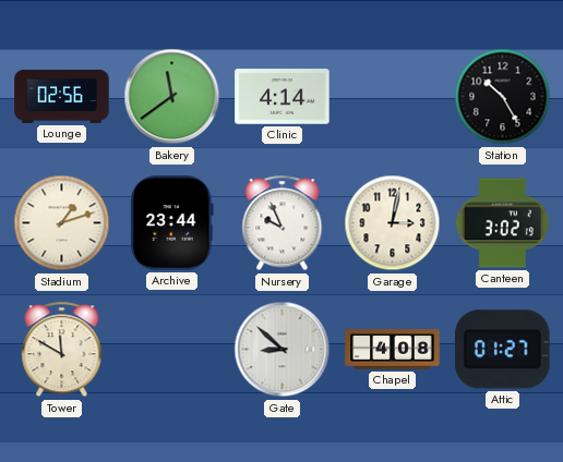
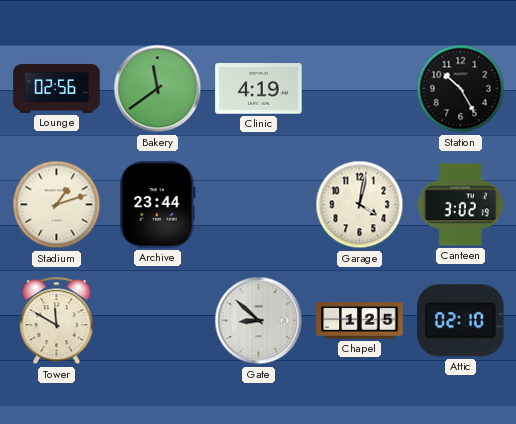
Clinic: 4:14 -> 4:19
Nursery: 9:56 -> none
Garage: 3:02 -> 4:02
Chapel: 4:08 -> 1:25
Attic: 01:27 -> 02:10
